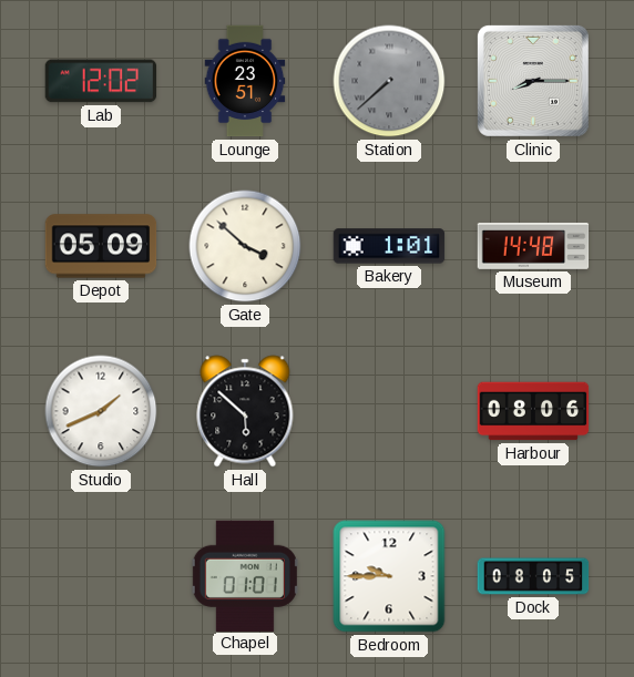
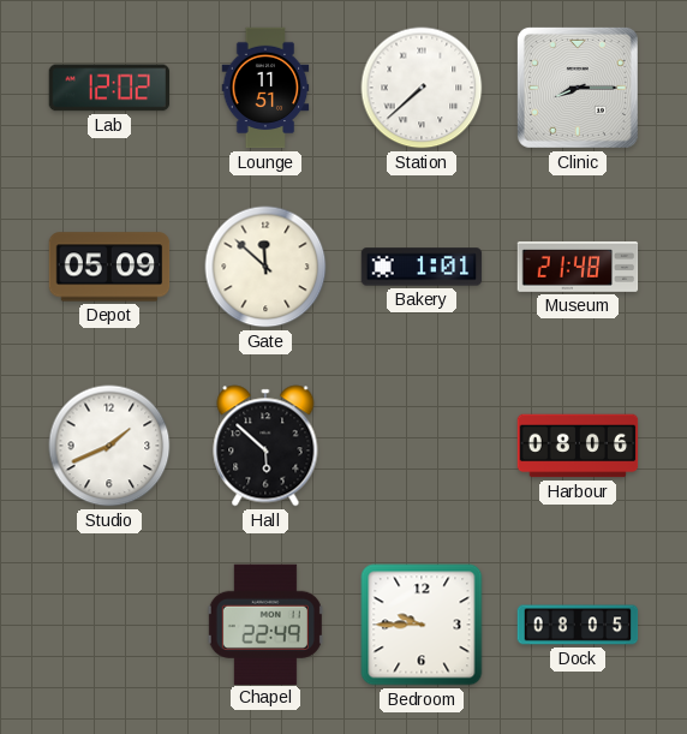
Lounge: 23:51 -> 11:51
Station dial: grey -> white
Gate: 3:52 -> 11:52
Museum: 14:48 -> 21:48
Chapel: 01:01 -> 22:49
